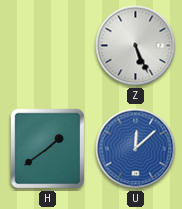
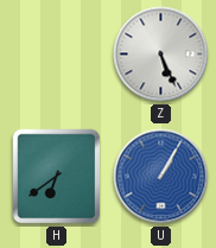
H: 1:39 -> 6:39
U: 12:08 -> 1:05
